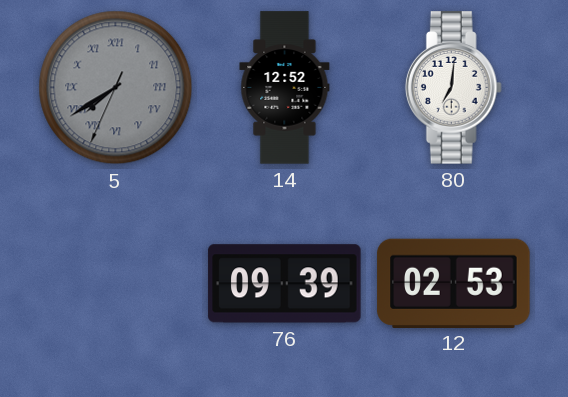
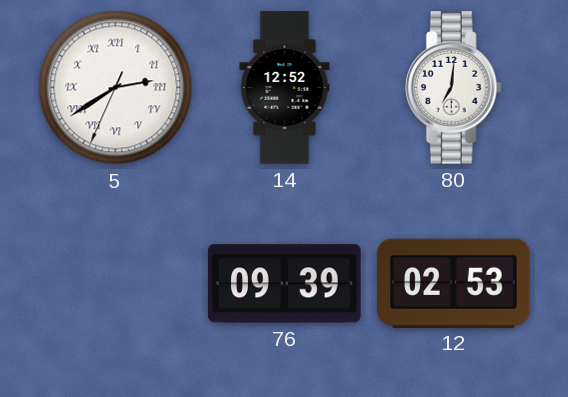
5: 7:39 -> 2:39
5 dial: grey -> white
